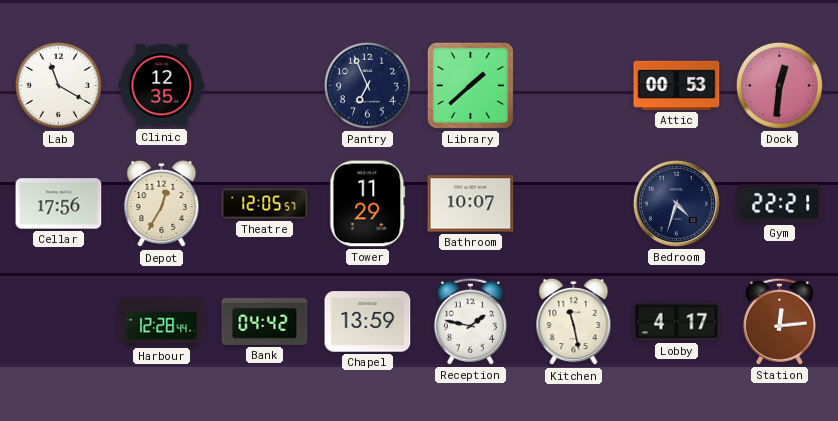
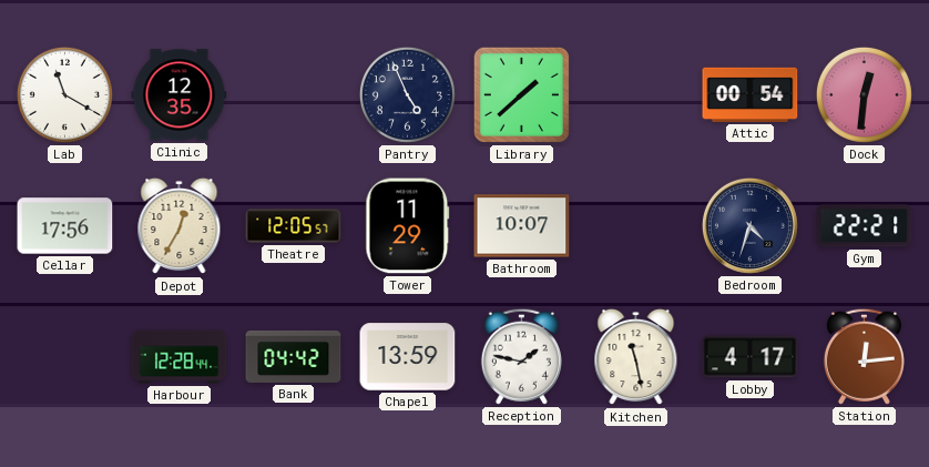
Pantry: 6:56 -> 4:56
Attic: 00:53 -> 00:54
